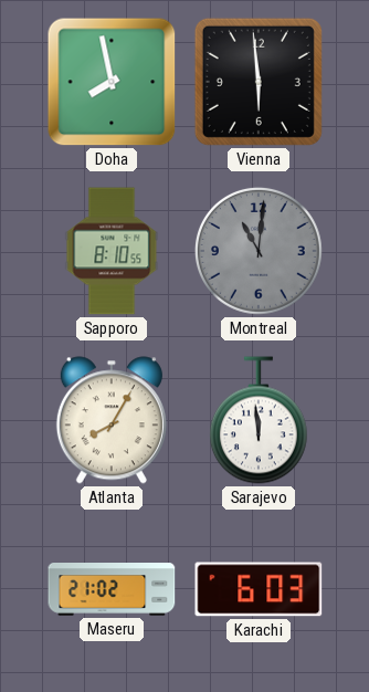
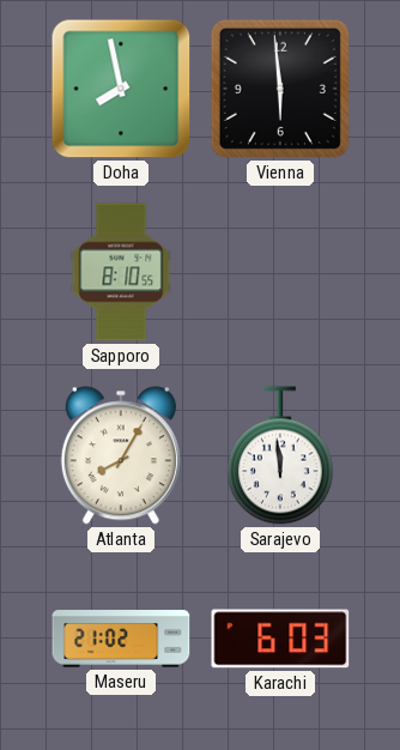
Montreal: 11:01 -> none
